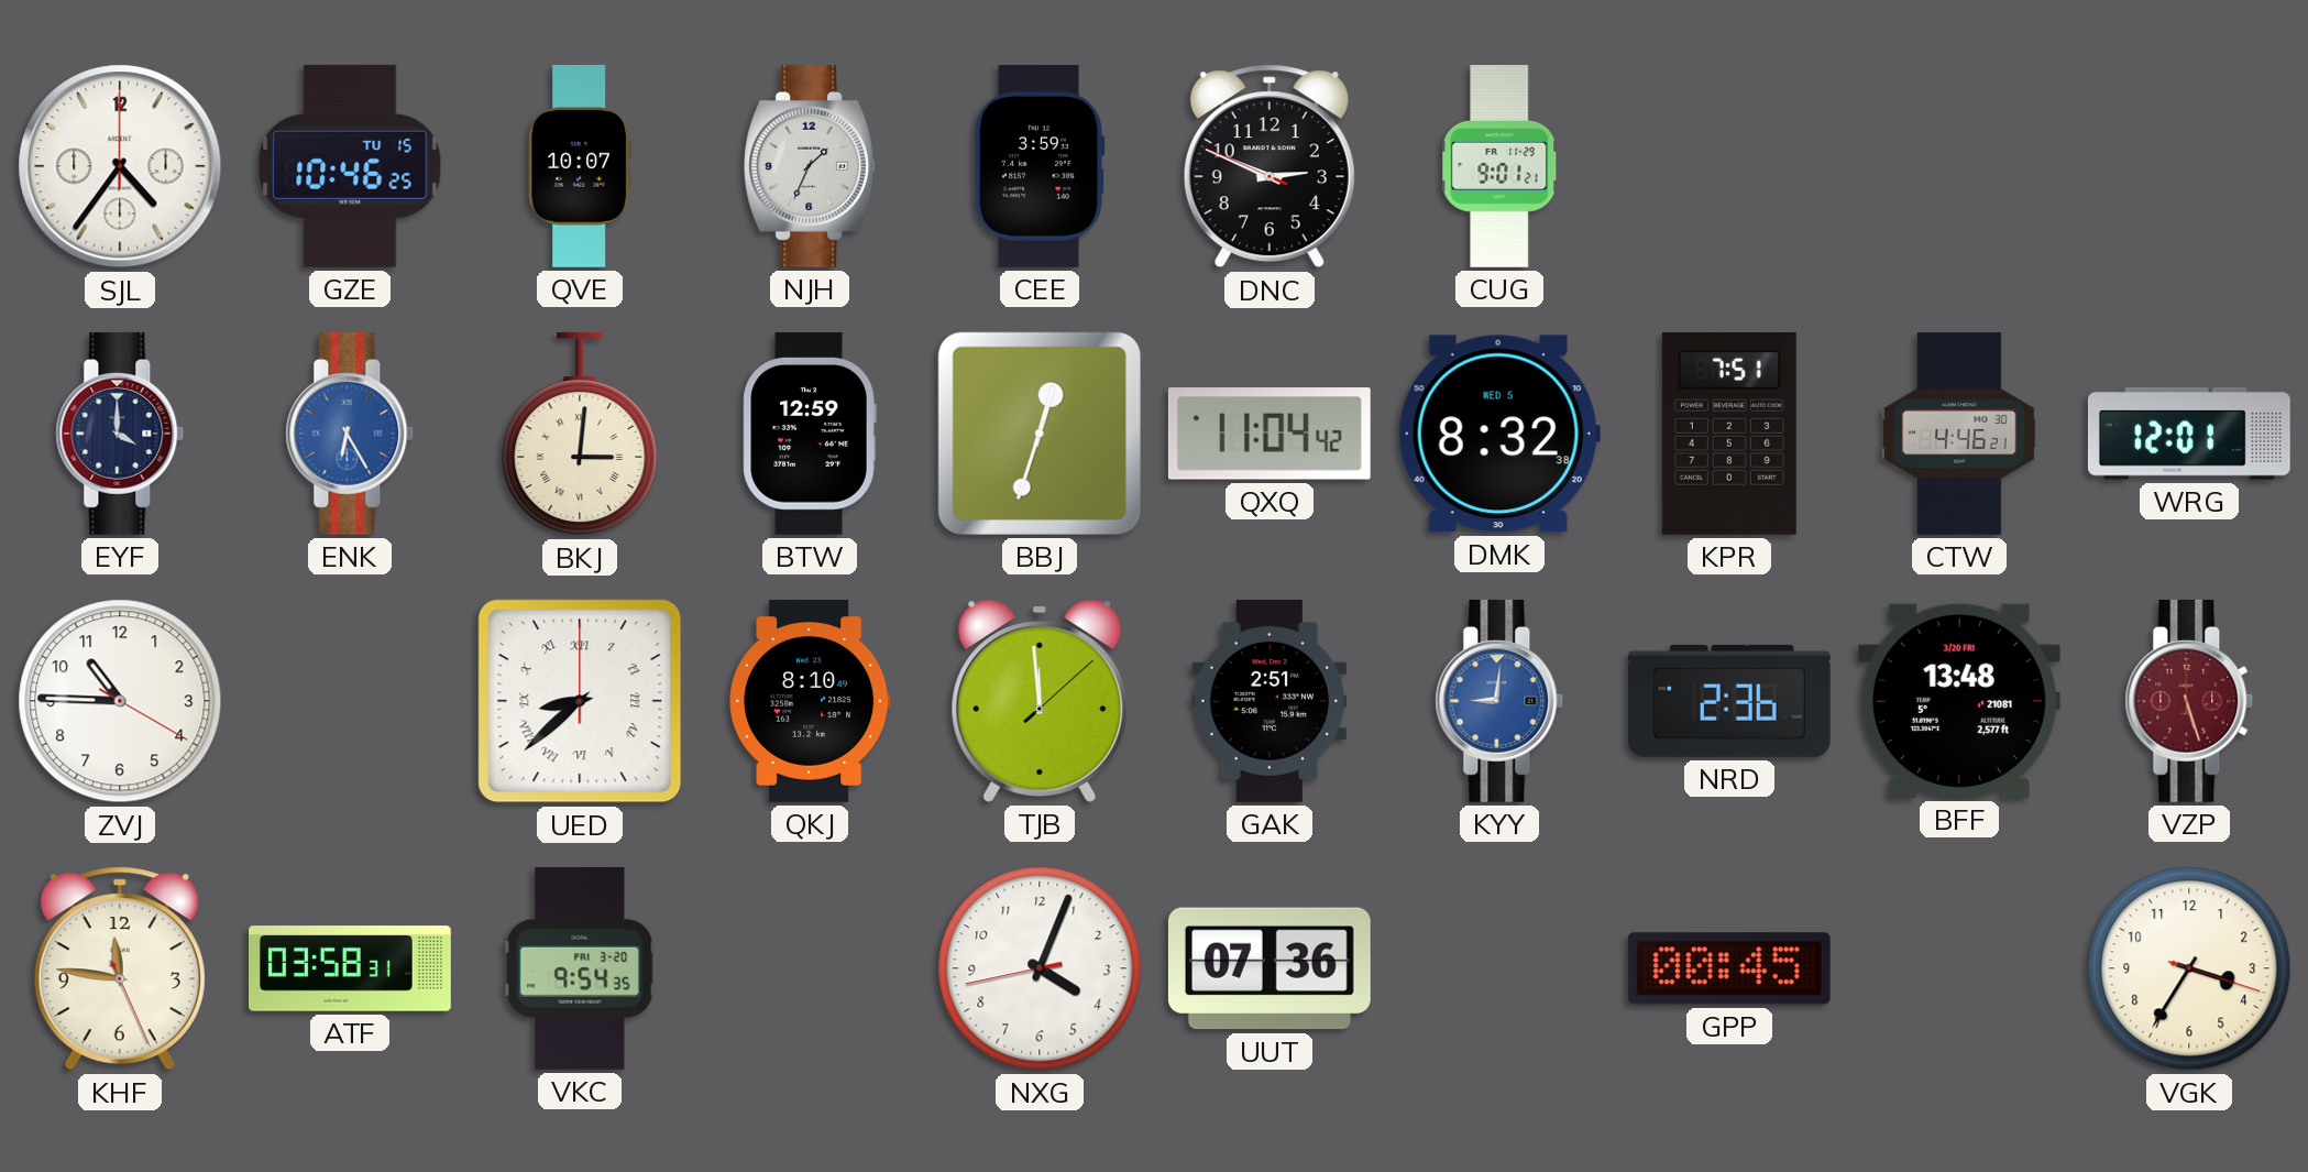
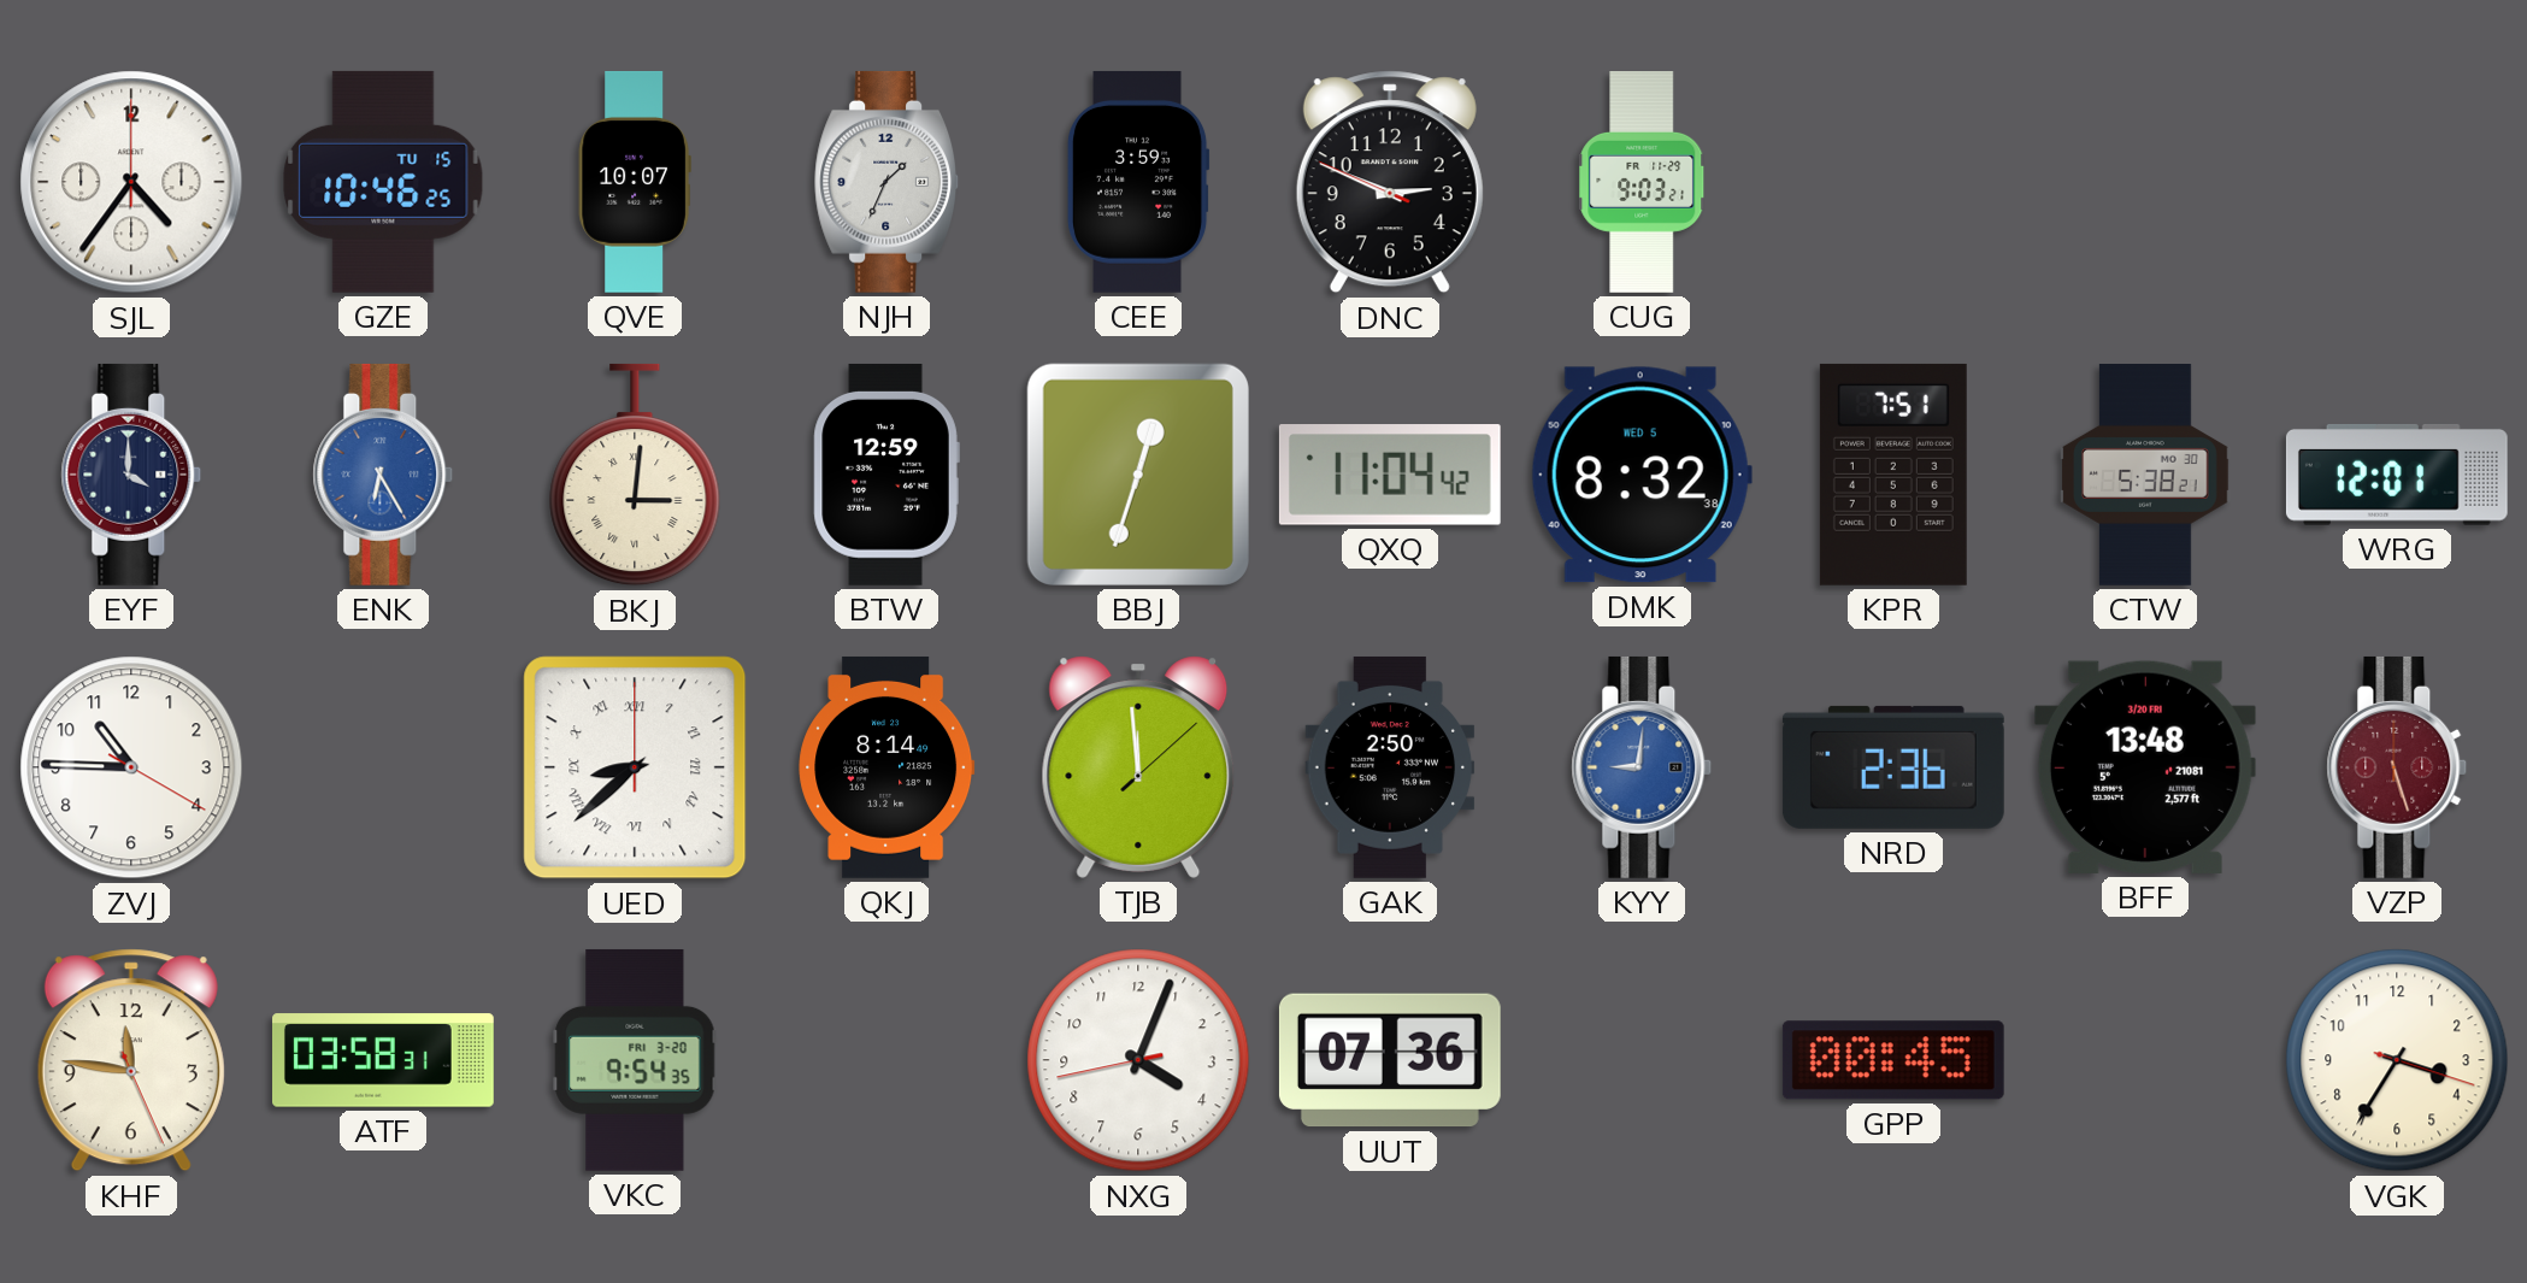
CUG: 9:01 -> 9:03
CTW: 4:46 -> 5:38
QKJ: 8:10 -> 8:14
GAK: 2:51 -> 2:50
